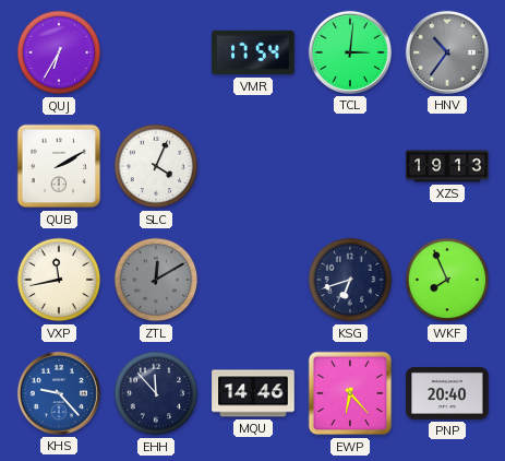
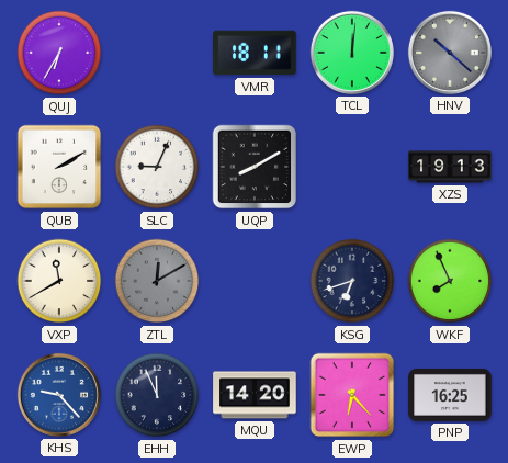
VMR: 17:54 -> 18:11
TCL: 3:01 -> 12:01
HNV: 10:36 -> 10:22
SLC: 4:04 -> 9:04
UQP: none -> 8:10
VXP: 11:43 -> 11:40
EHH: 11:53 -> 11:56
MQU: 14:46 -> 14:20
PNP: 20:40 -> 16:25
